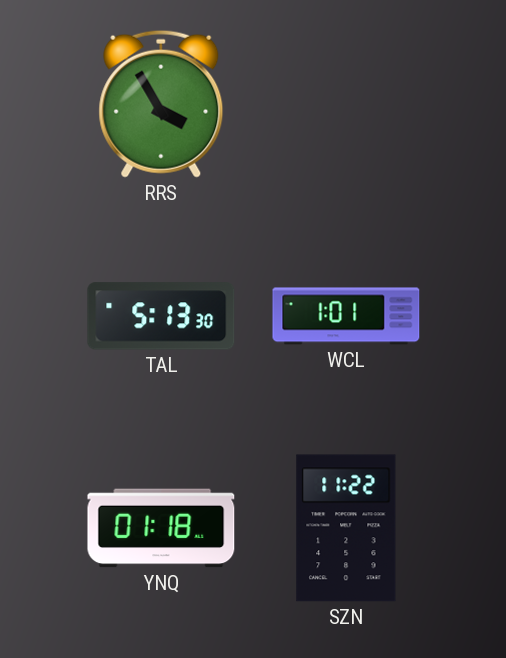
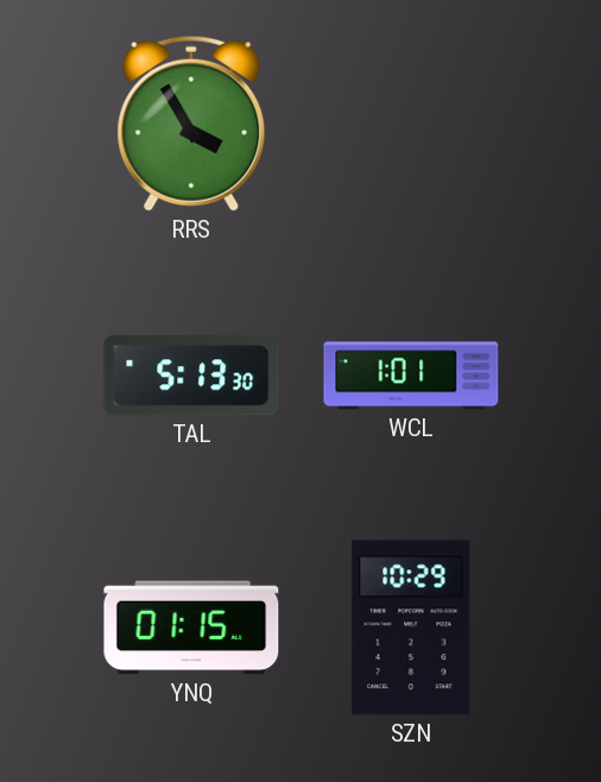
YNQ: 01:18 -> 01:15
SZN: 11:22 -> 10:29
